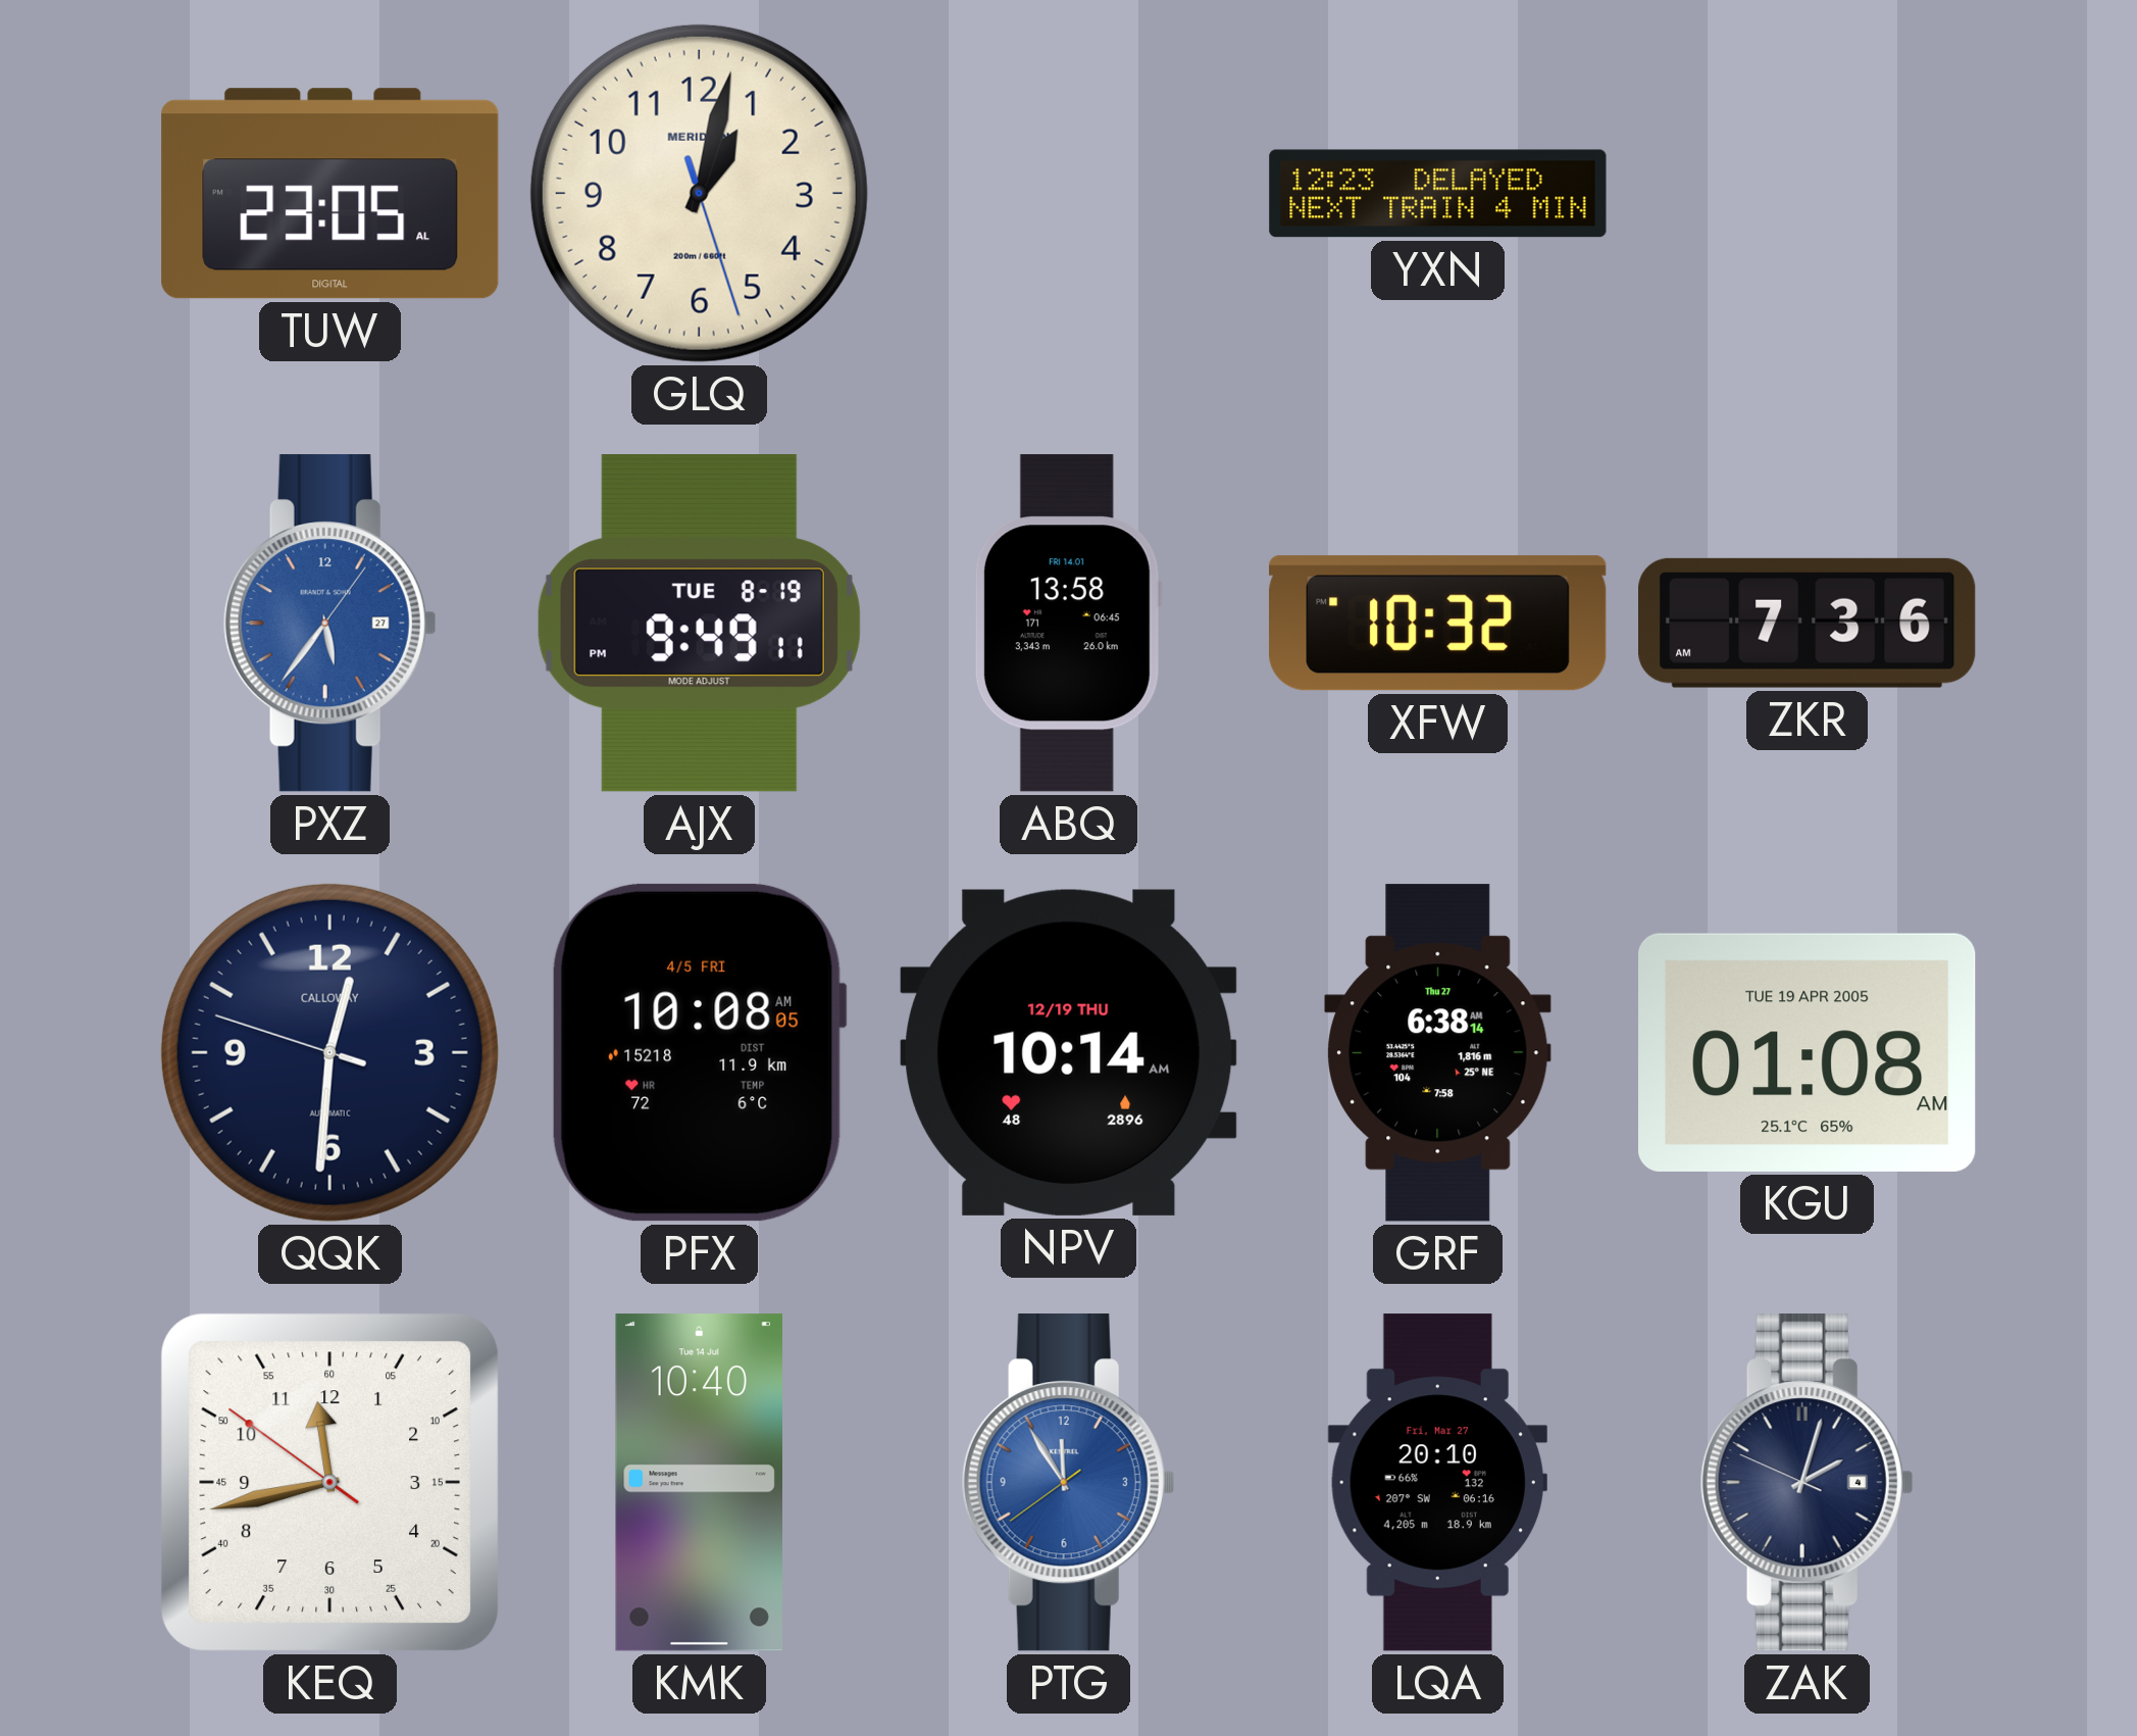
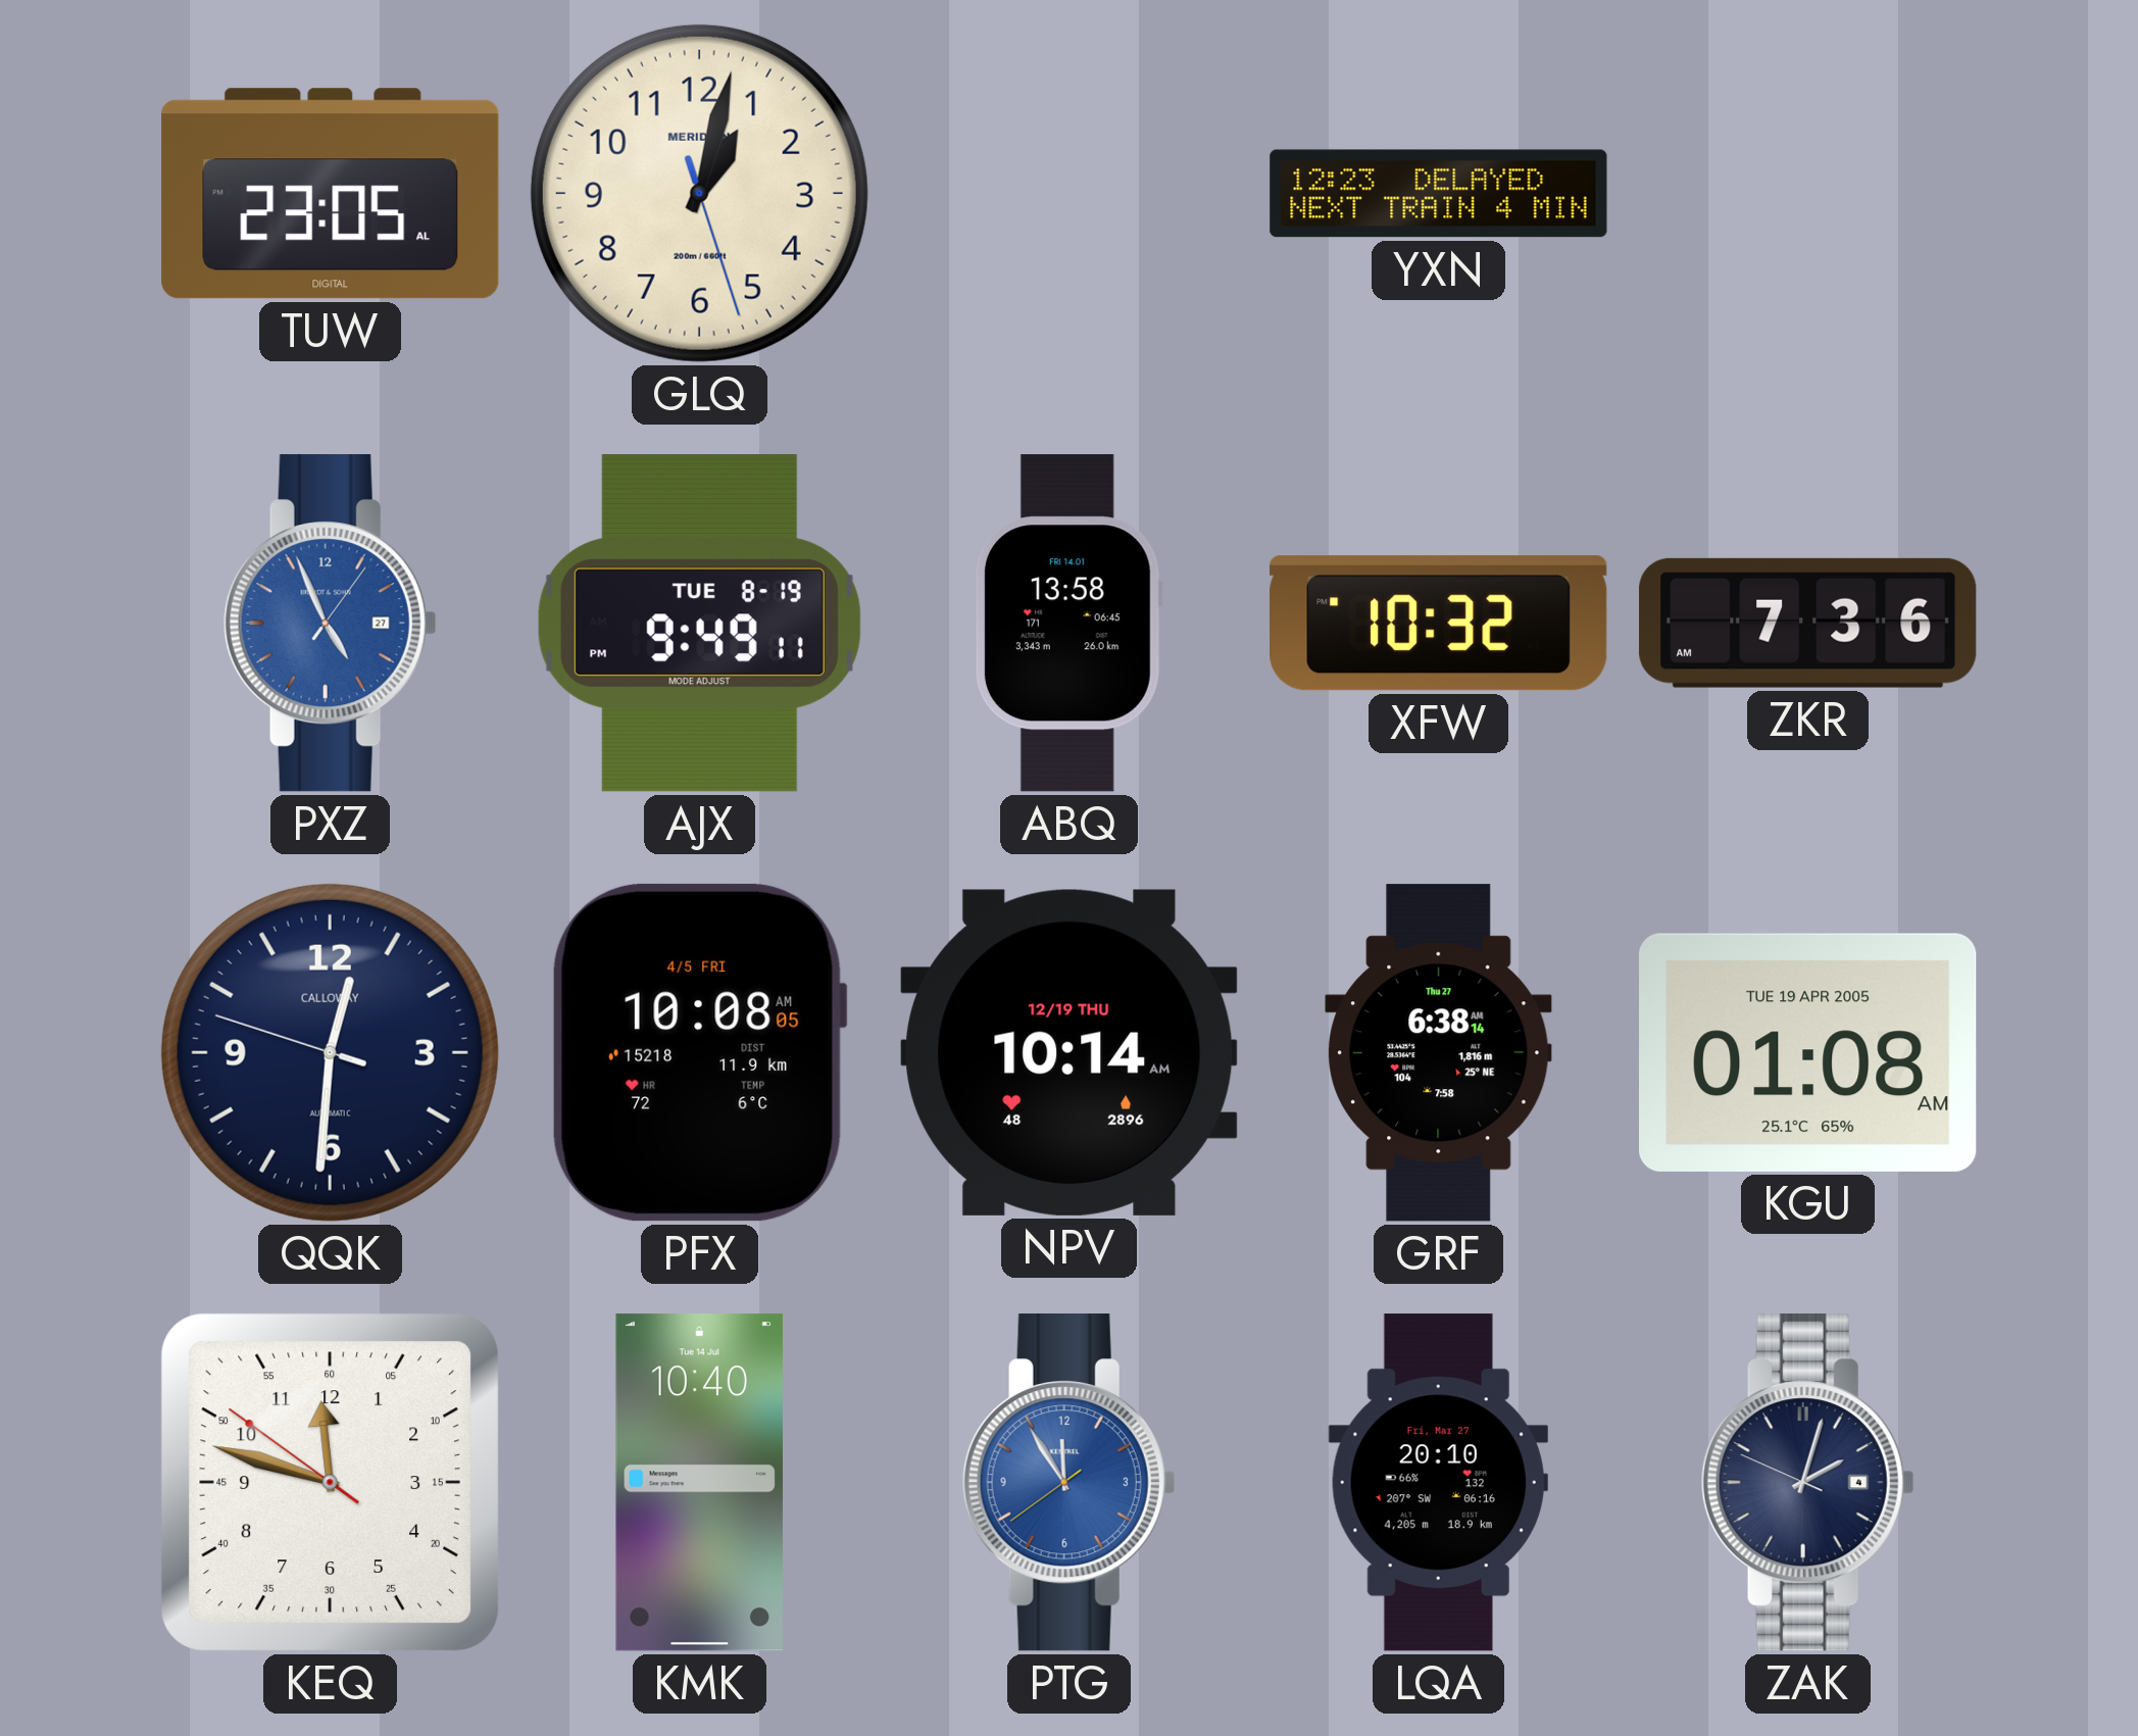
PXZ: 5:36 -> 4:56
KEQ: 11:42 -> 11:47
